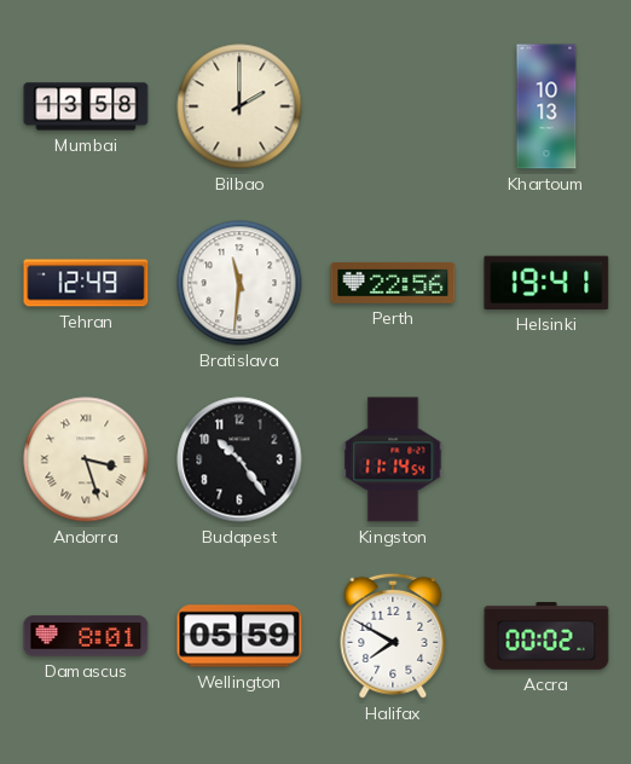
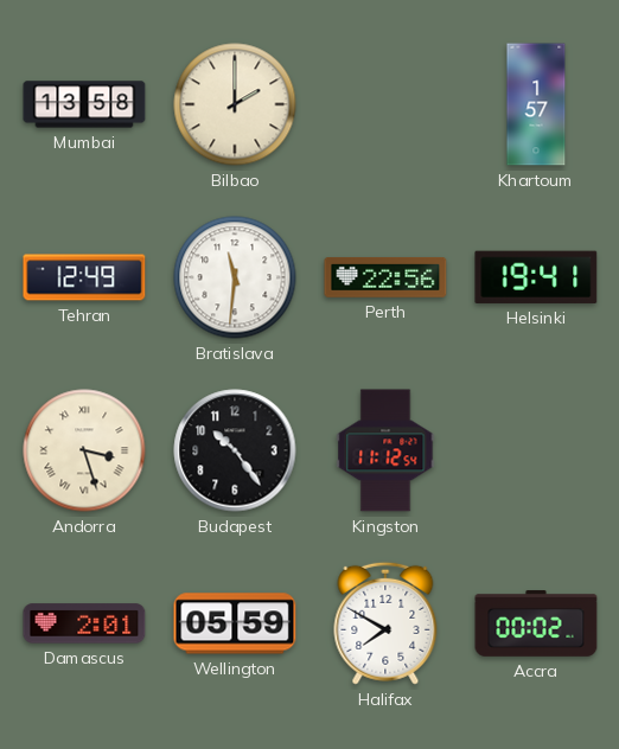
Khartoum: 10:13 -> 1:57
Kingston: 11:14 -> 11:12
Damascus: 8:01 -> 2:01
